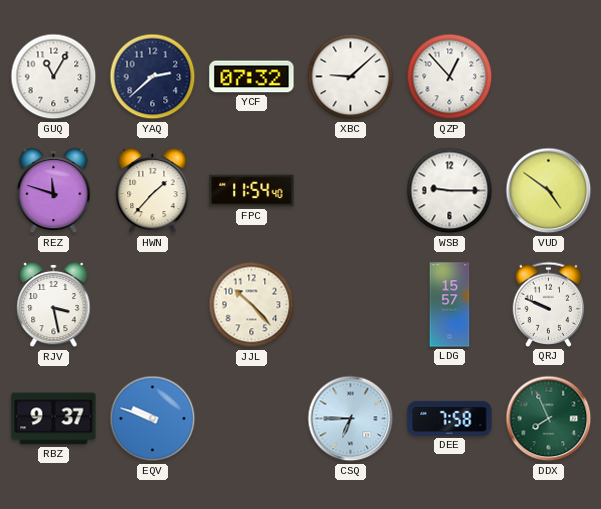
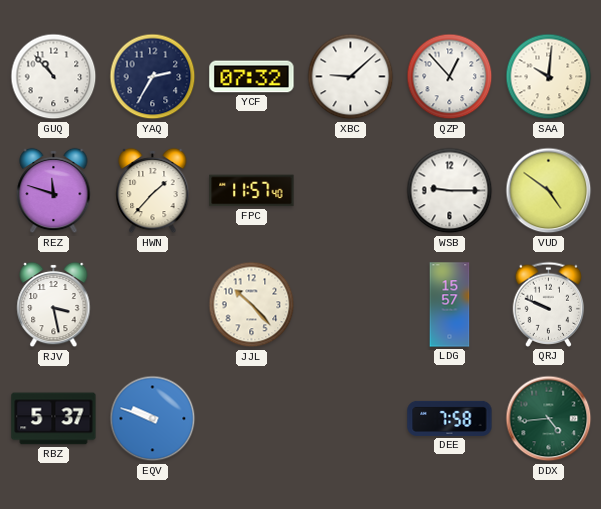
GUQ: 11:05 -> 10:53
YAQ: 2:38 -> 2:35
SAA: none -> 10:01
FPC: 11:54 -> 11:57
RBZ: 9:37 -> 5:37
CSQ: 6:45 -> none
DDX: 7:56 -> 4:44
